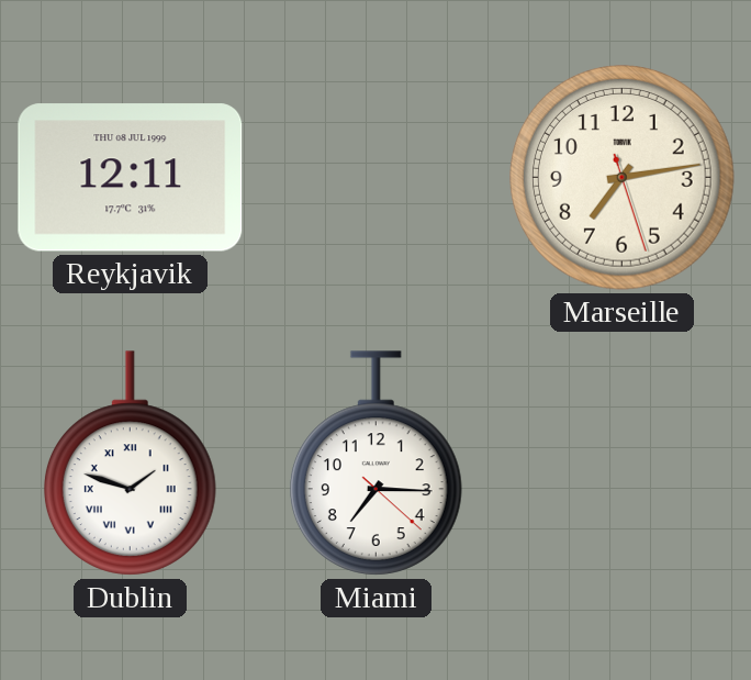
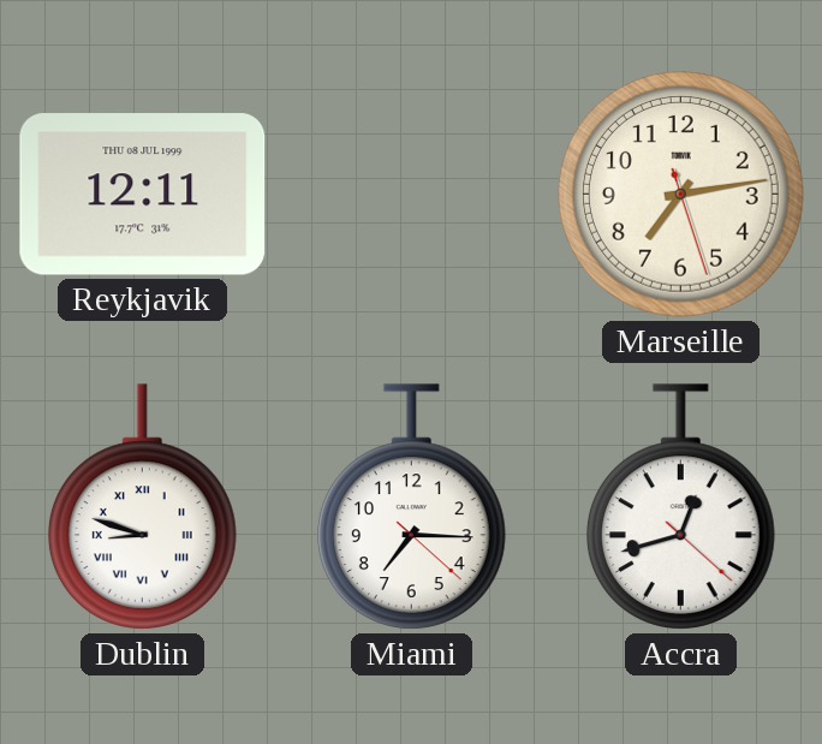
Dublin: 1:48 -> 8:48
Accra: none -> 12:42
